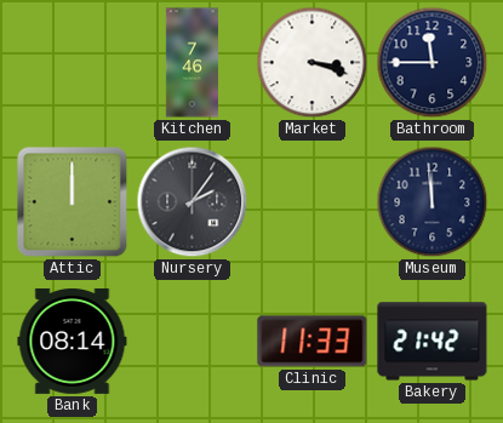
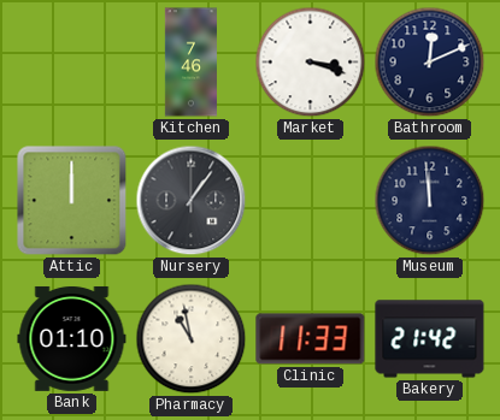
Bathroom: 11:45 -> 12:11
Nursery: 2:06 -> 1:06
Bank: 08:14 -> 01:10
Pharmacy: none -> 10:58
